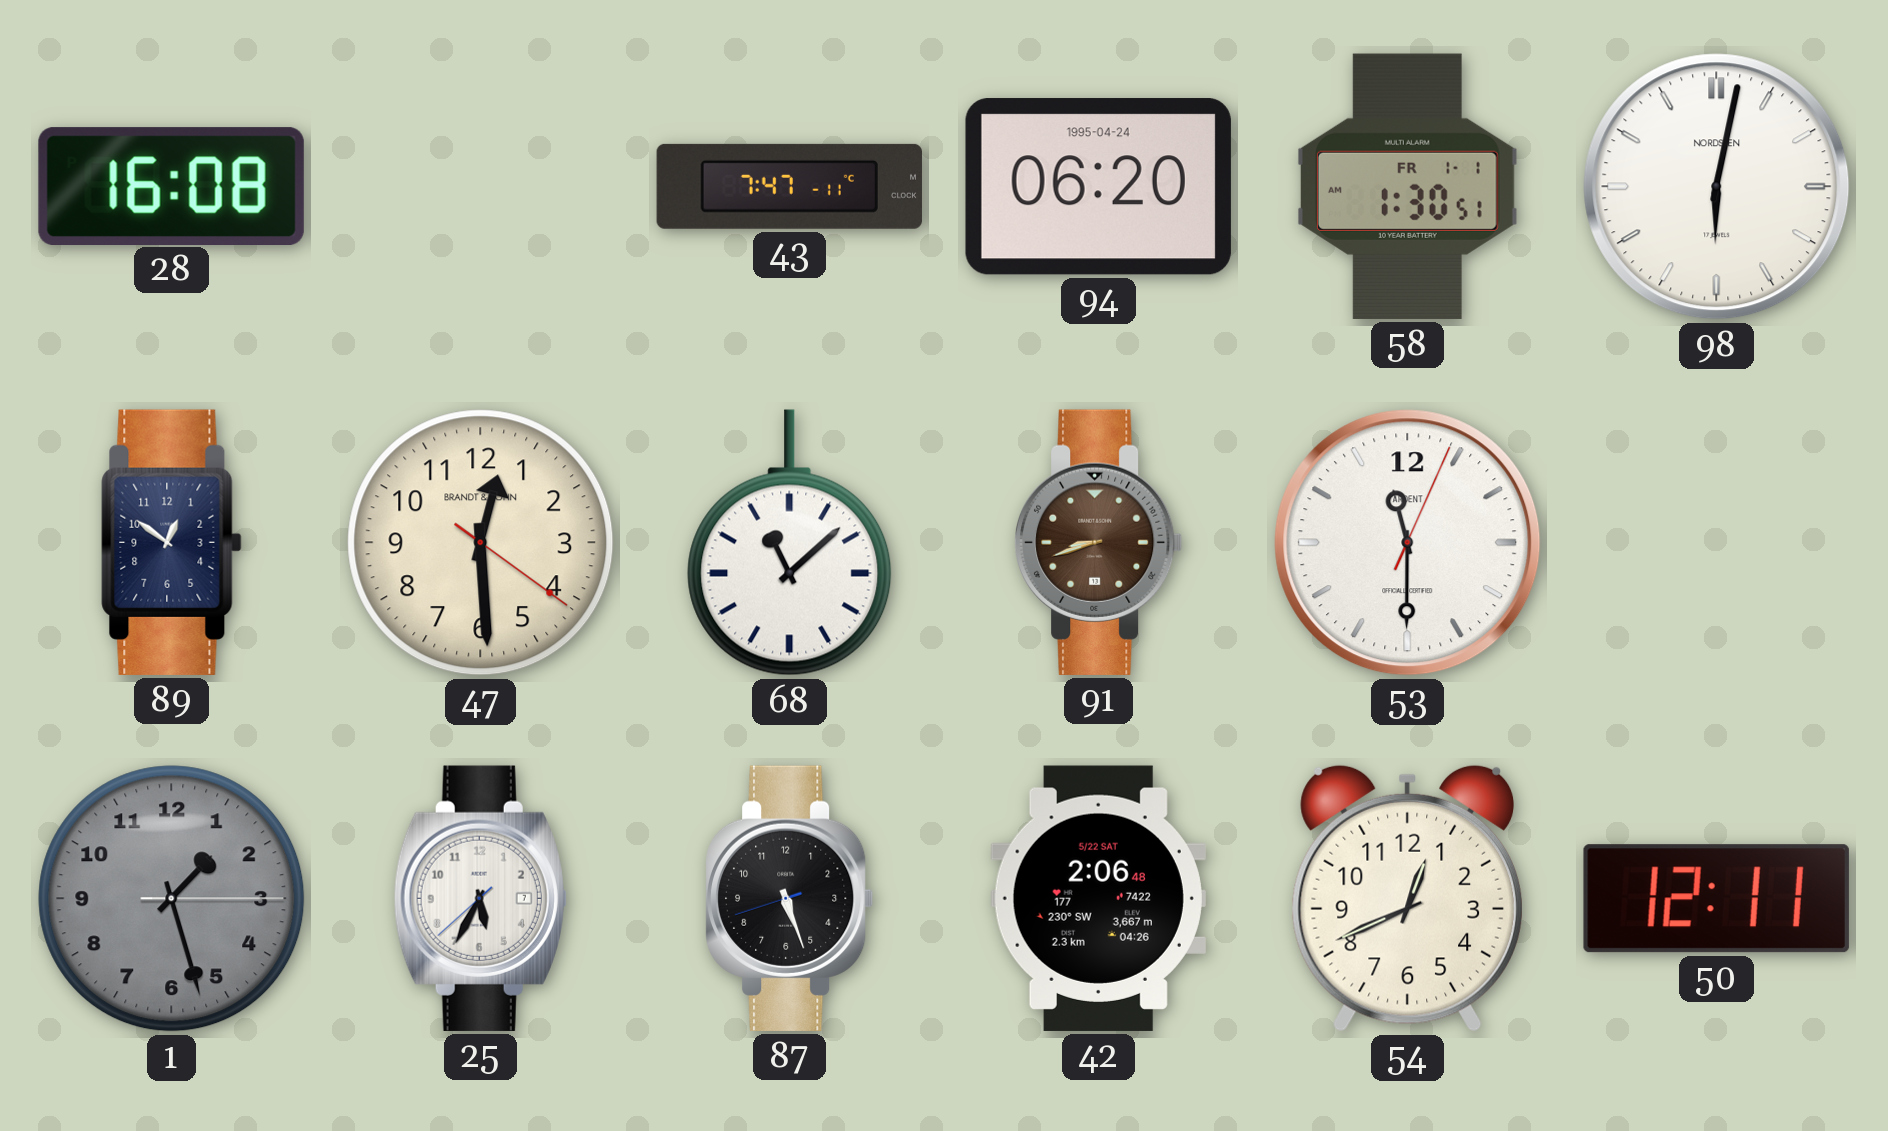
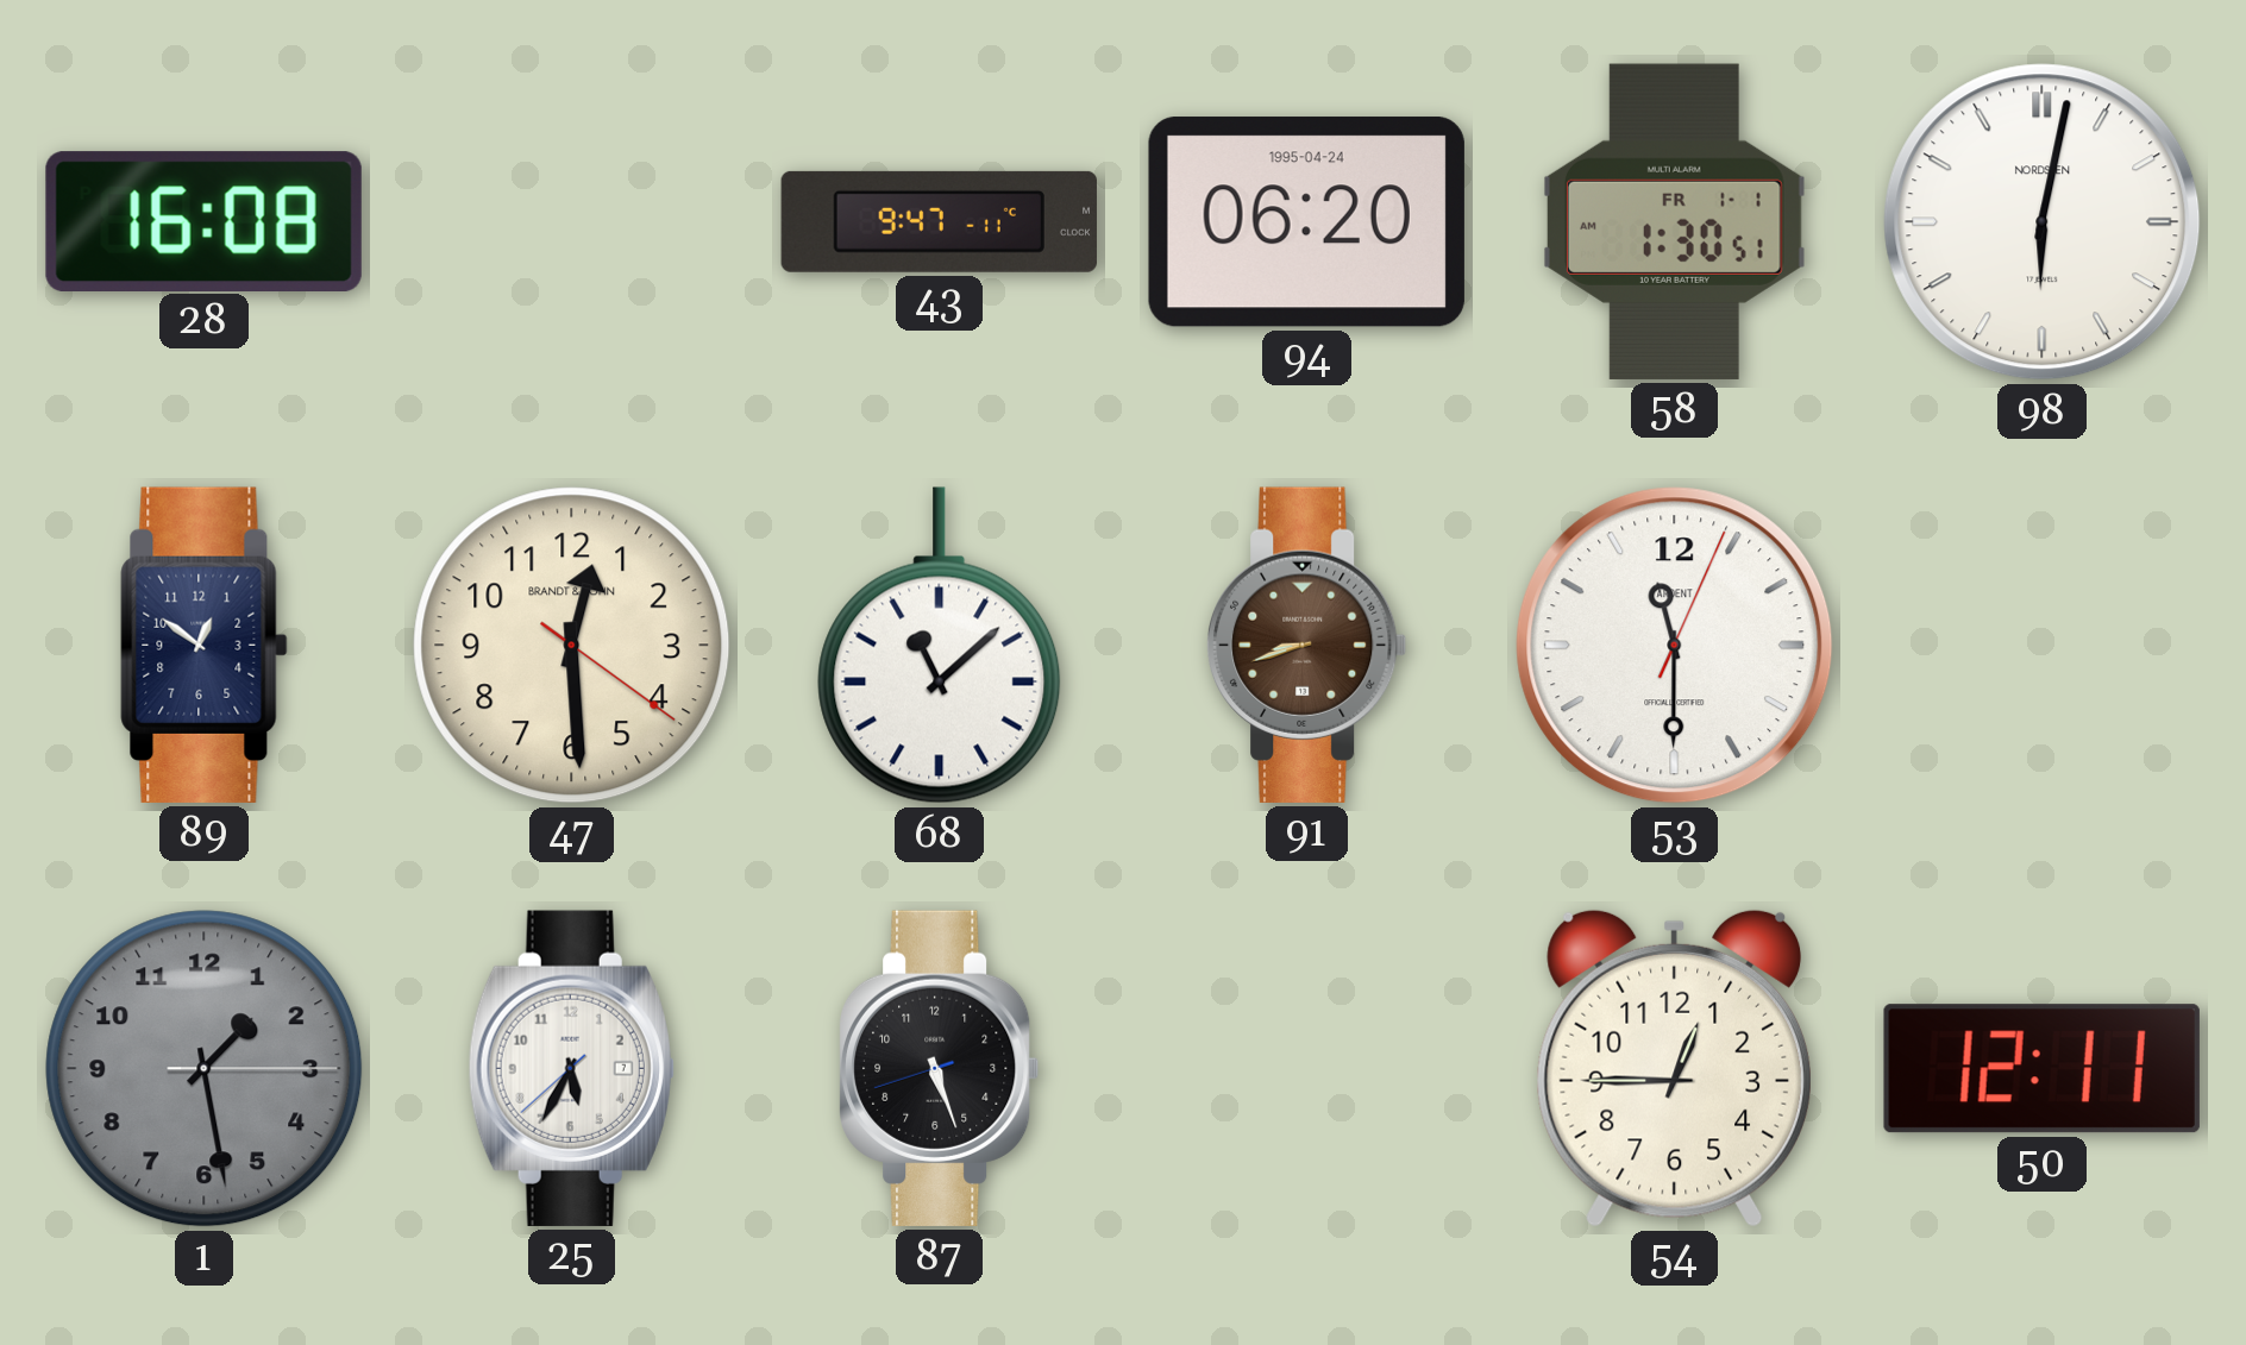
43: 7:47 -> 9:47
1: 1:27 -> 1:28
42: 2:06 -> none
54: 12:41 -> 12:45
